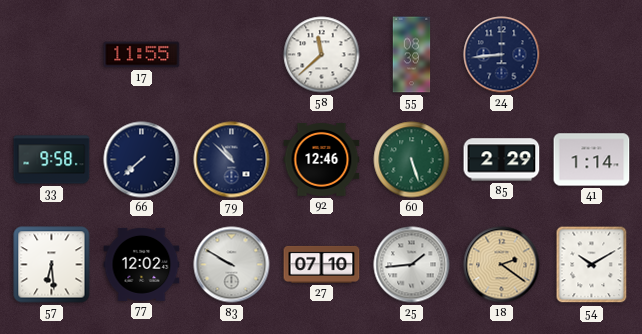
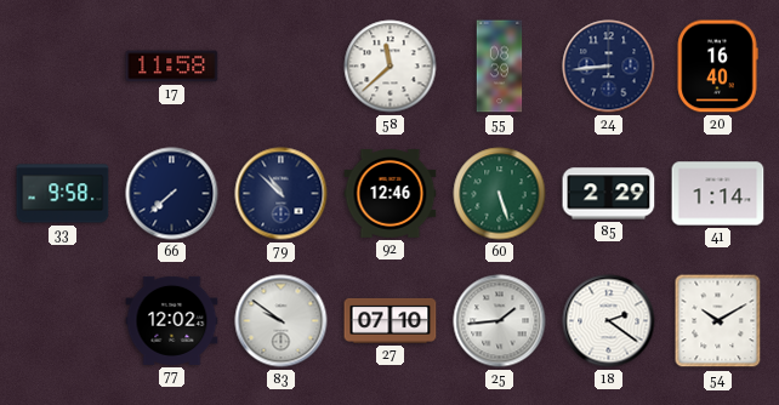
17: 11:55 -> 11:58
20: none -> 16:40
57: 6:29 -> none
83: 9:50 -> 9:51
18 dial: champagne -> white
